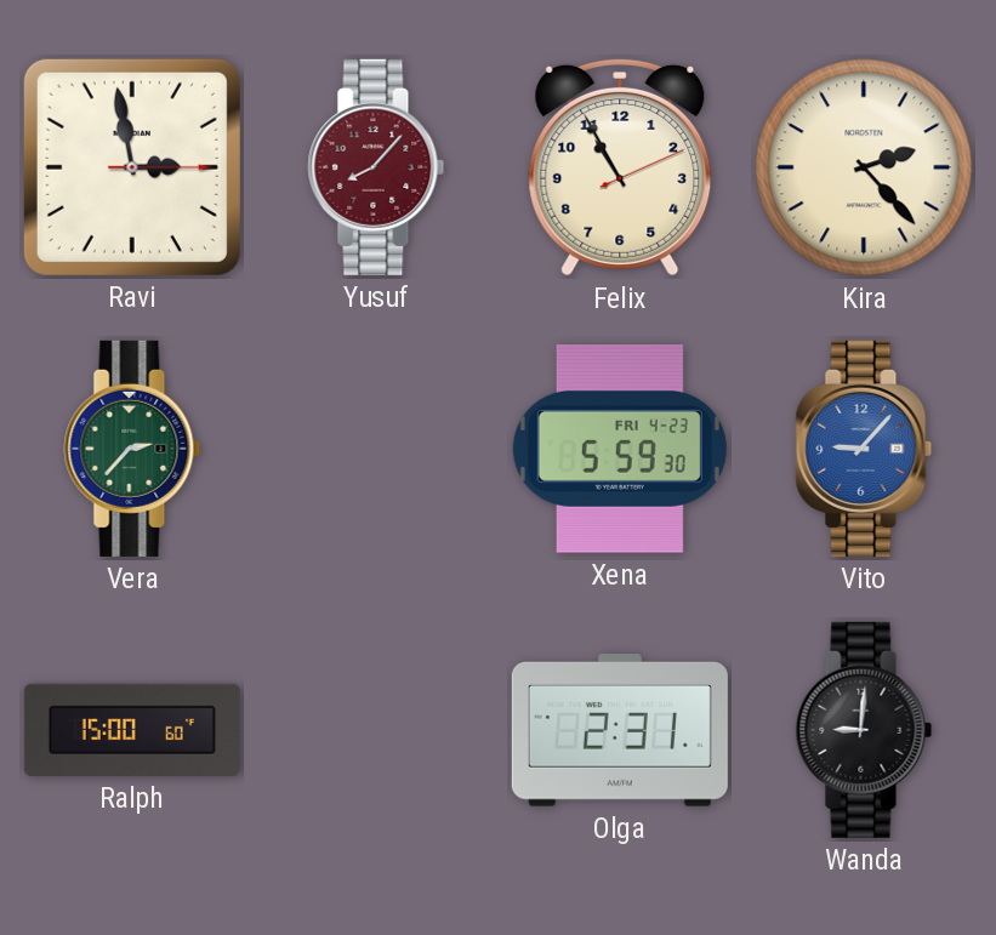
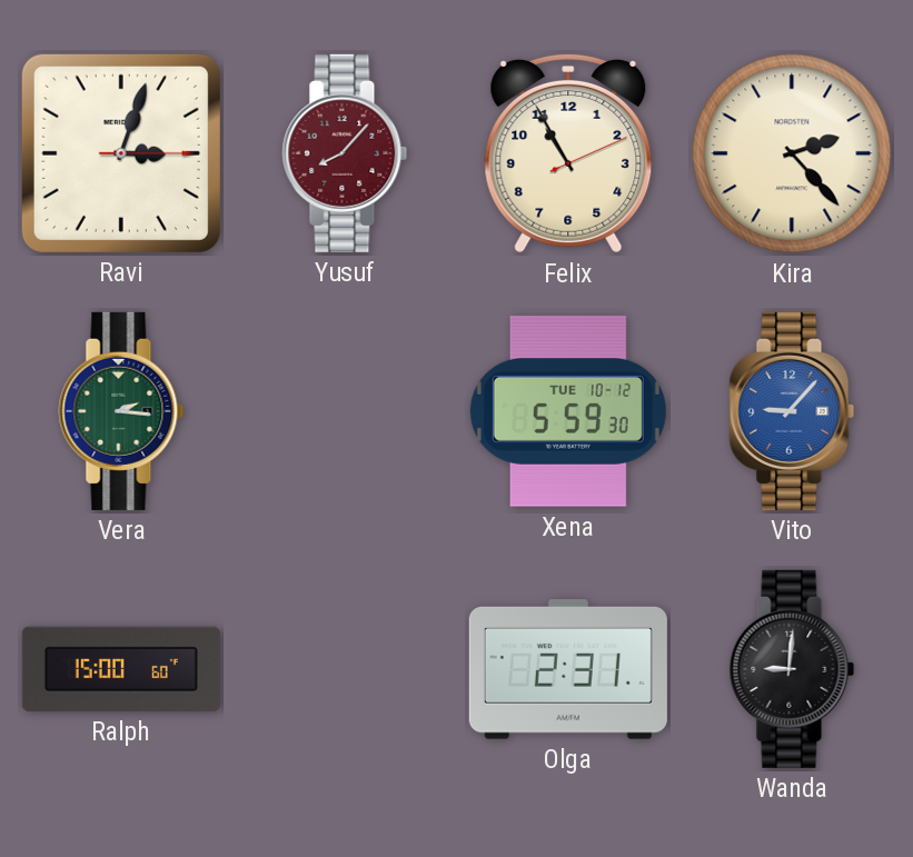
Ravi: 2:58 -> 3:03
Vera: 2:37 -> 2:16
Xena date: FRI 4-23 -> TUE 10-12
